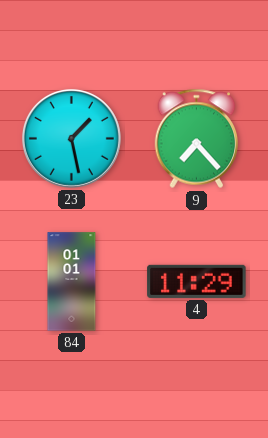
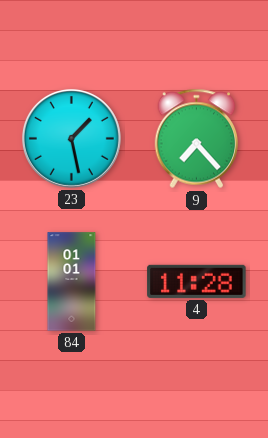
4: 11:29 -> 11:28
